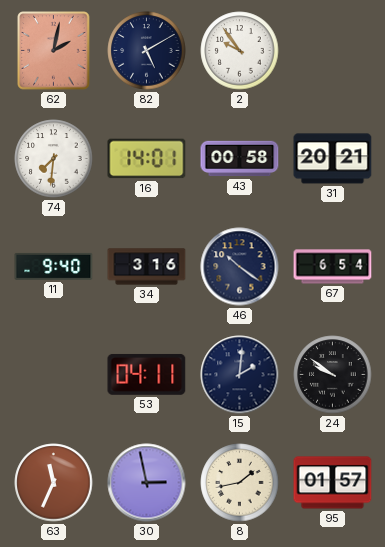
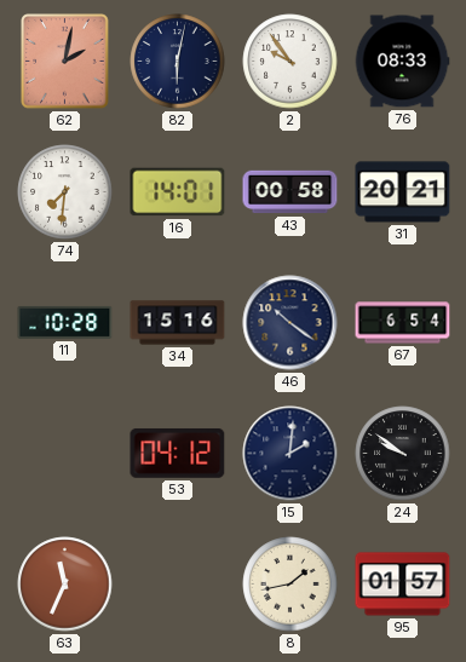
82: 5:10 -> 6:02
76: none -> 08:33
11: 9:40 -> 10:28
34: 3:16 -> 15:16
53: 04:11 -> 04:12
30: 2:58 -> none
